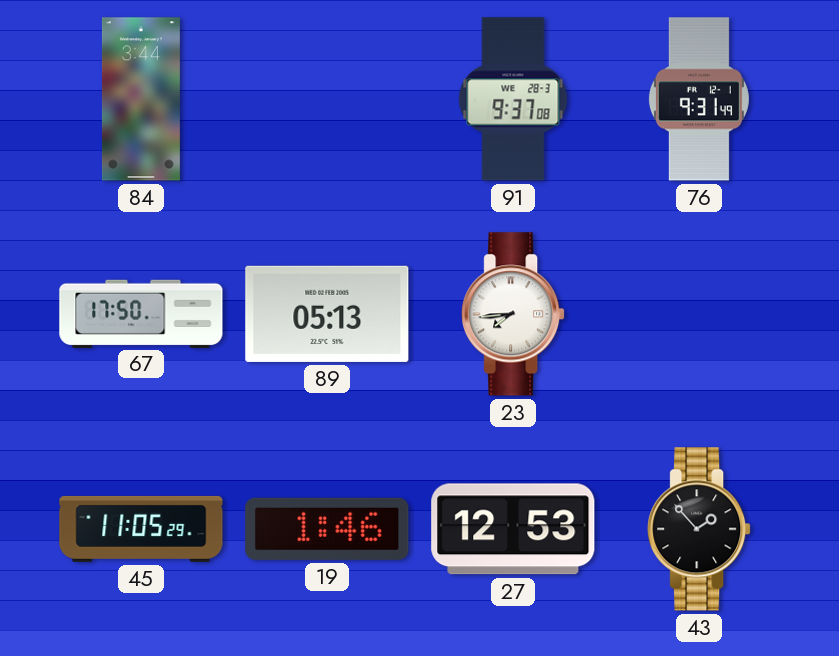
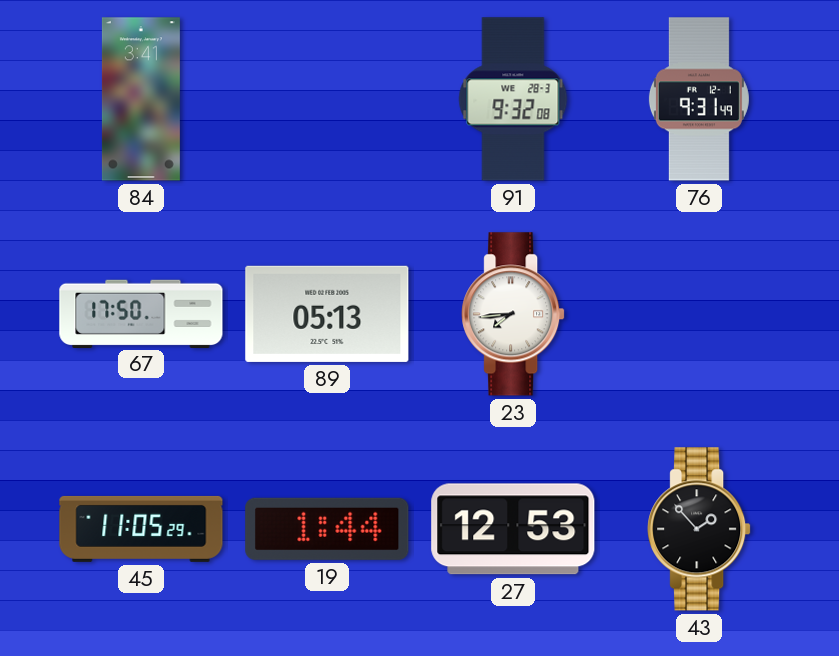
84: 3:44 -> 3:41
91: 9:37 -> 9:32
19: 1:46 -> 1:44
